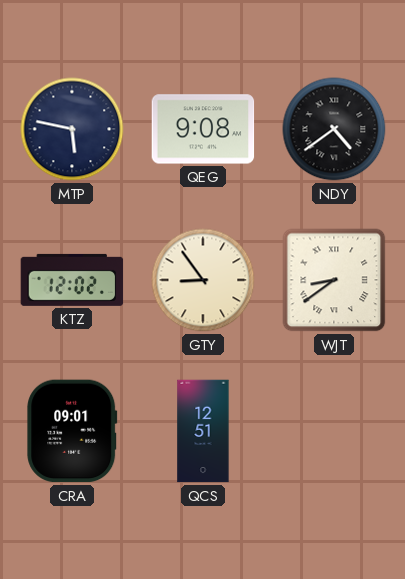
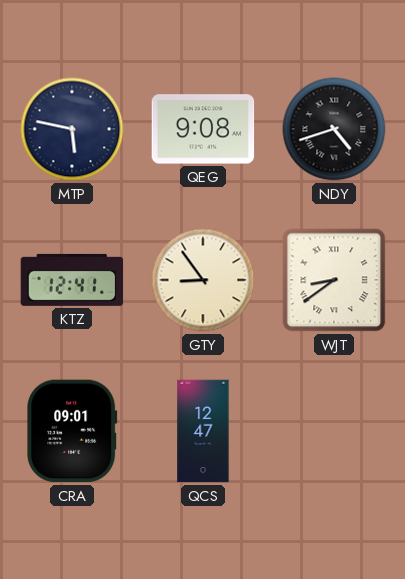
NDY: 4:39 -> 4:42
KTZ: 12:02 -> 12:41
QCS: 12:51 -> 12:47
